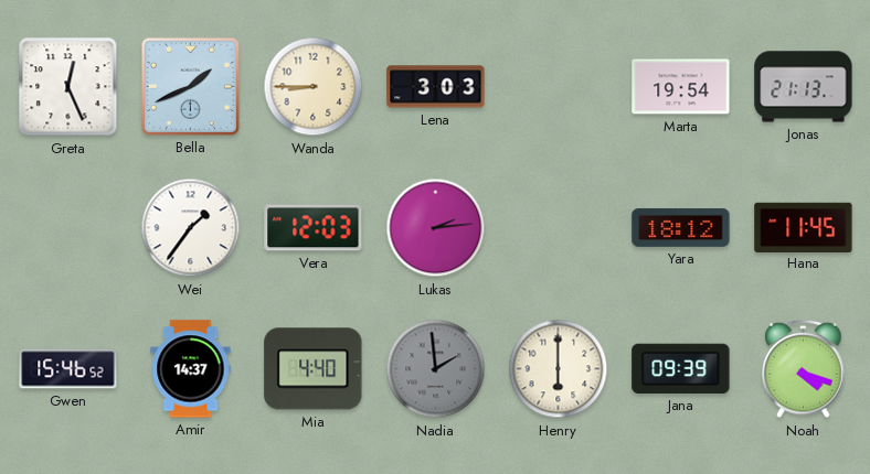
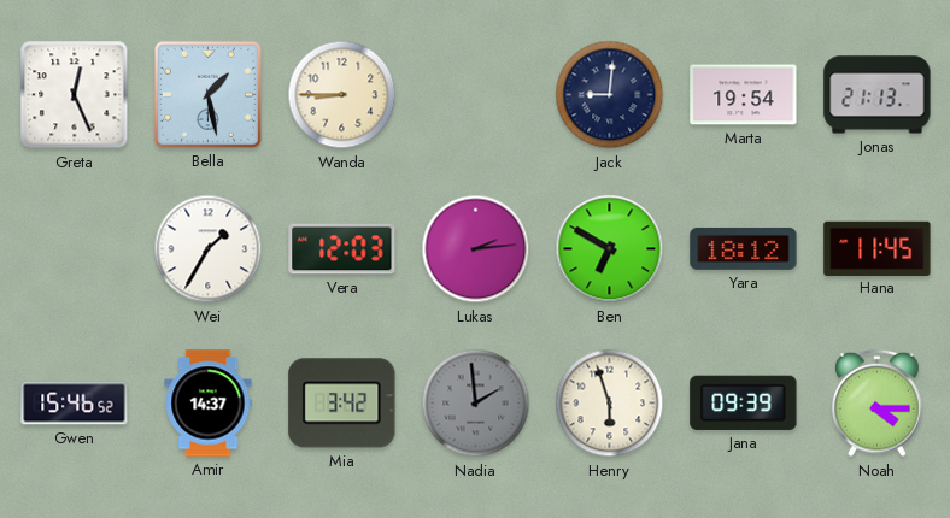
Bella: 1:41 -> 1:28
Lena: 3:03 -> none
Jack: none -> 9:01
Wei: 1:36 -> 1:35
Ben: none -> 6:50
Mia: 4:40 -> 3:42
Henry: 6:00 -> 5:57
Noah: 4:18 -> 4:15
